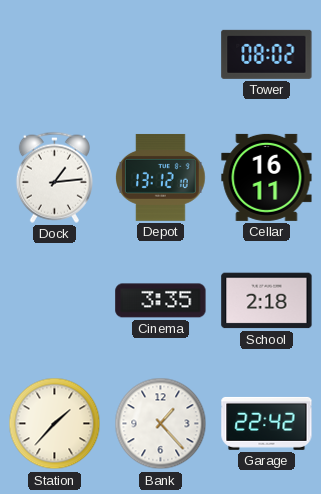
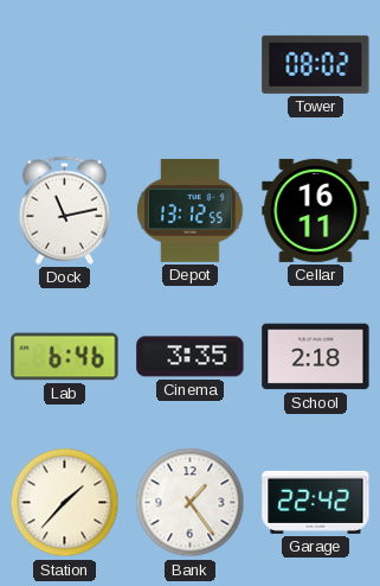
Dock: 1:14 -> 11:13
Depot: 13:12:10 -> 13:12:55
Lab: none -> 6:46
Bank: 1:23 -> 1:24
